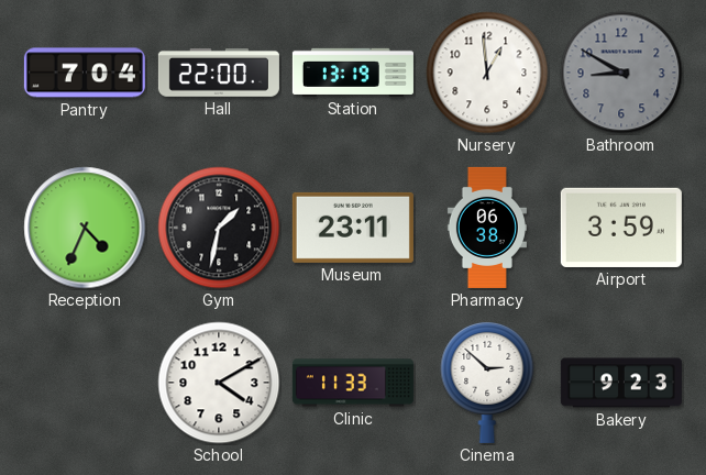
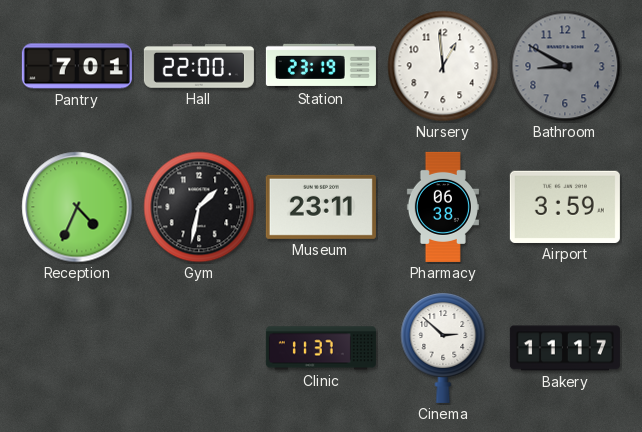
Pantry: 7:04 -> 7:01
Station: 13:19 -> 23:19
School: 4:10 -> none
Clinic: 11:33 -> 11:37
Bakery: 9:23 -> 11:17
